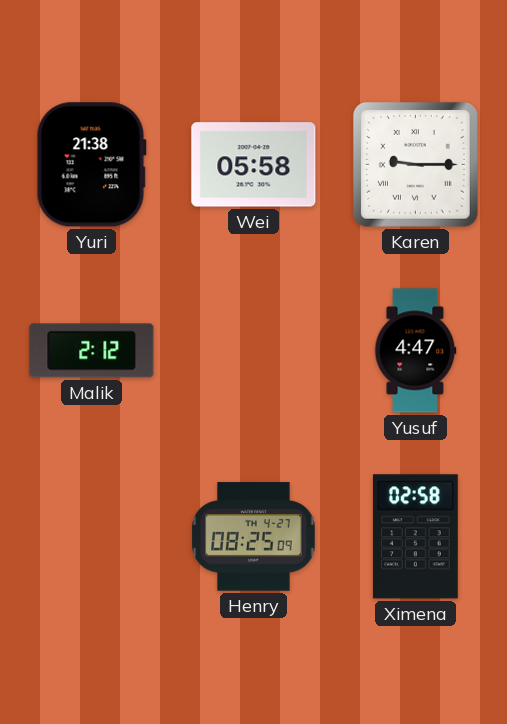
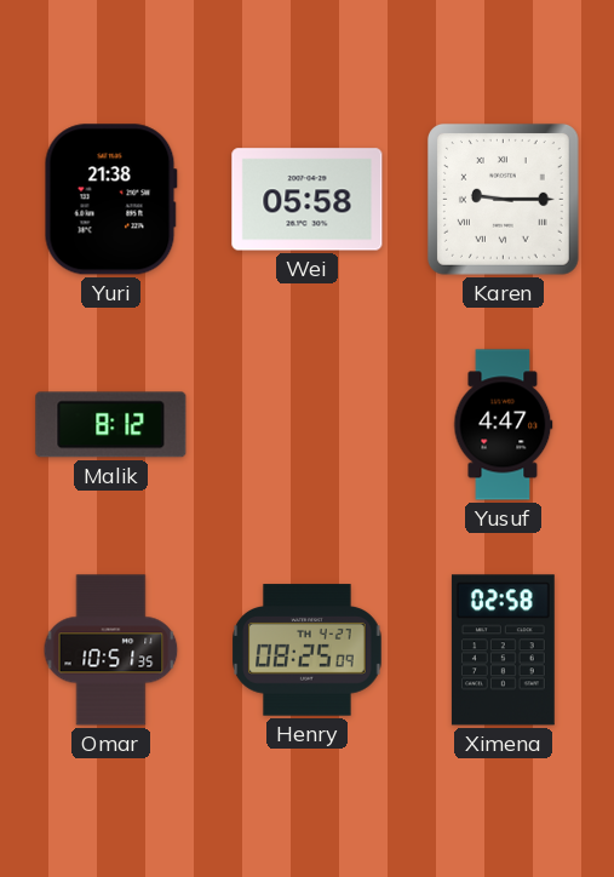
Malik: 2:12 -> 8:12
Omar: none -> 10:51
